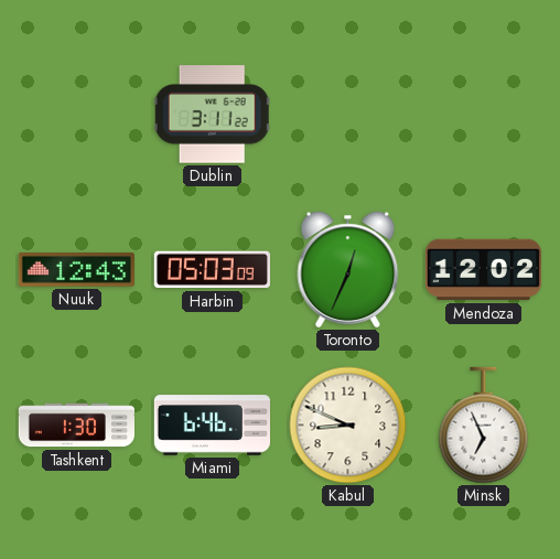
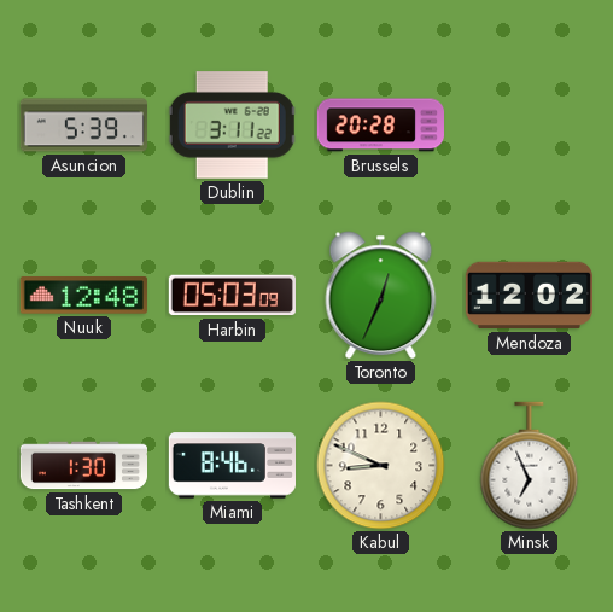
Asuncion: none -> 5:39
Brussels: none -> 20:28
Nuuk: 12:43 -> 12:48
Miami: 6:46 -> 8:46
